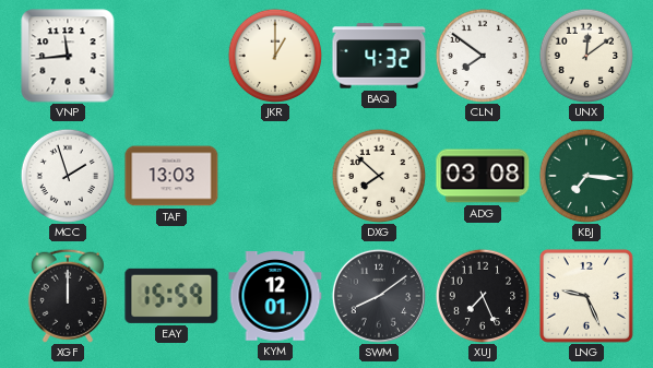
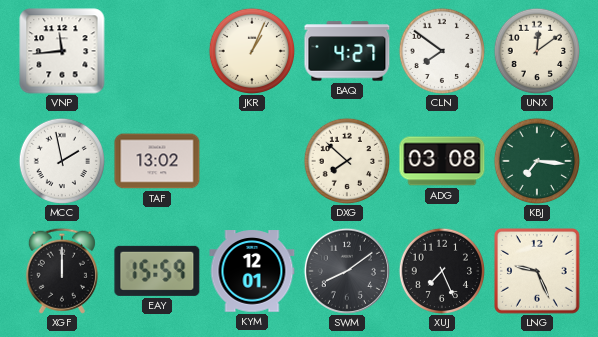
JKR: 1:00 -> 1:04
BAQ: 4:32 -> 4:27
MCC: 1:57 -> 1:58
TAF: 13:03 -> 13:02
